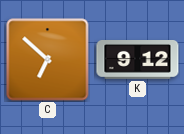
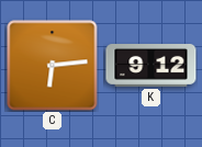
C: 6:52 -> 6:14
